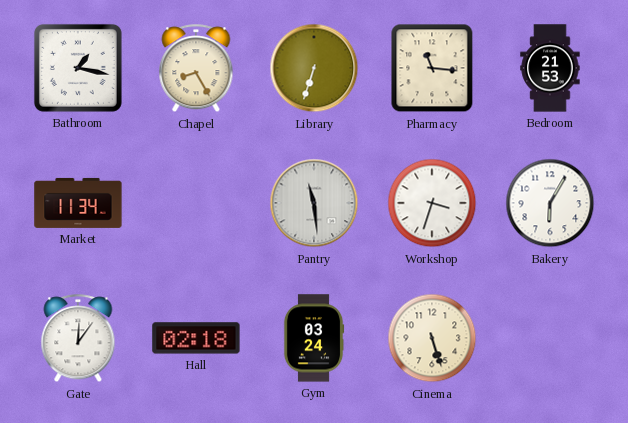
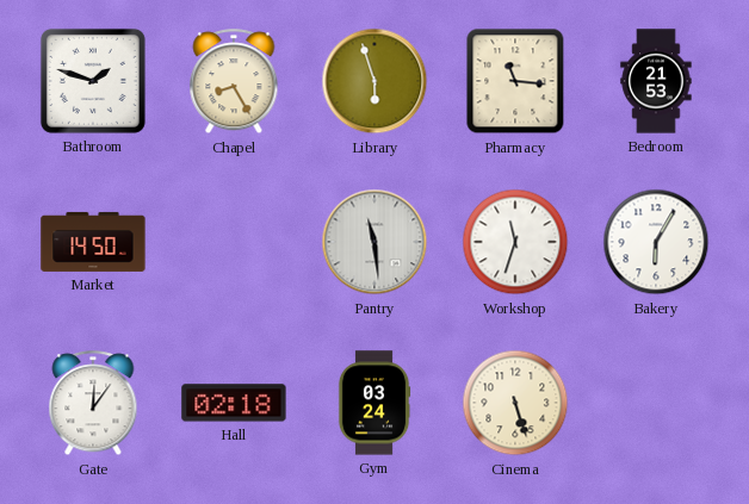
Bathroom: 1:17 -> 1:48
Library: 6:33 -> 5:57
Market: 11:34 -> 14:50
Workshop: 3:33 -> 11:33
